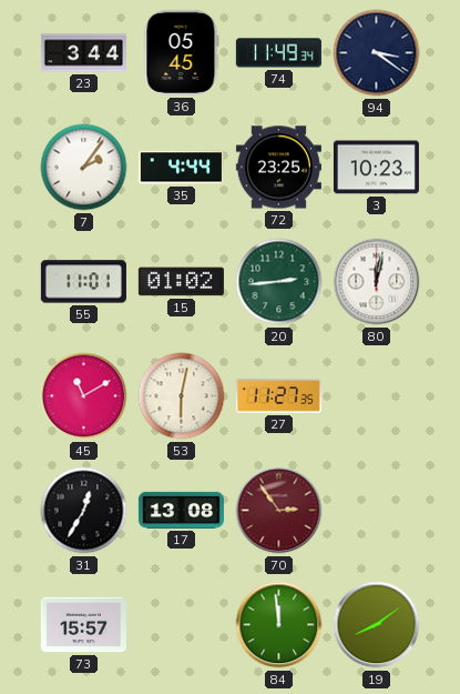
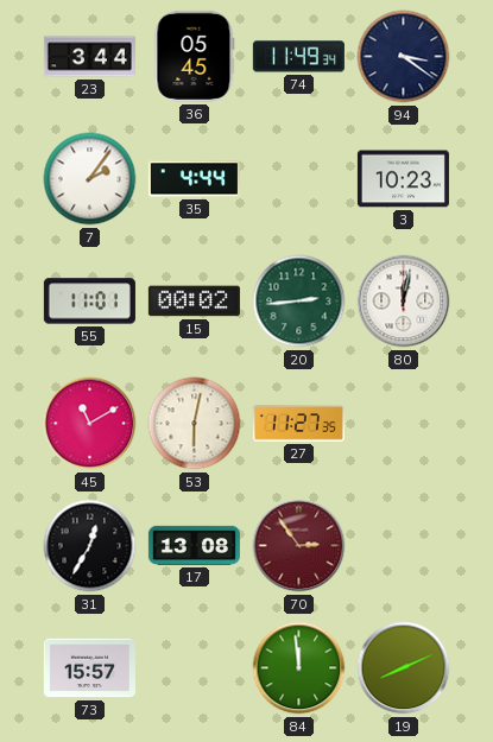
72: 23:25 -> none
15: 01:02 -> 00:02
19: 8:09 -> 8:11
